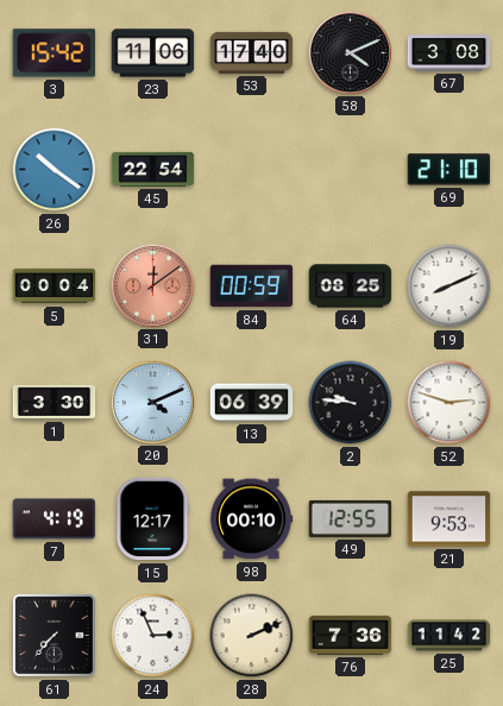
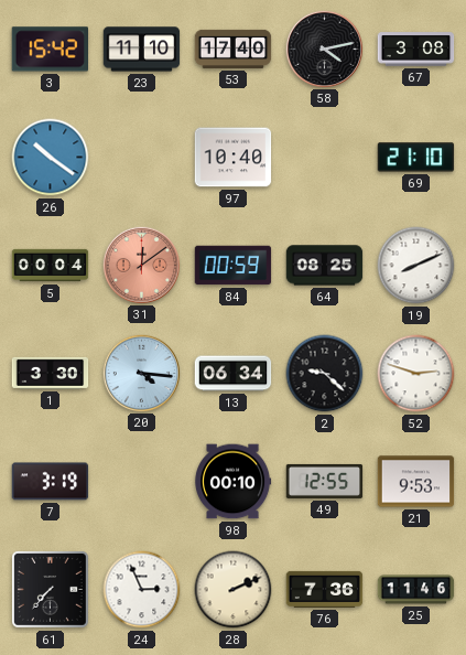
23: 11:06 -> 11:10
58: 4:11 -> 4:13
45: 22:54 -> none
97: none -> 10:40
20: 4:11 -> 4:16
13: 06:39 -> 06:34
2: 9:46 -> 9:22
7: 4:19 -> 3:19
15: 12:17 -> none
25: 11:42 -> 11:46
